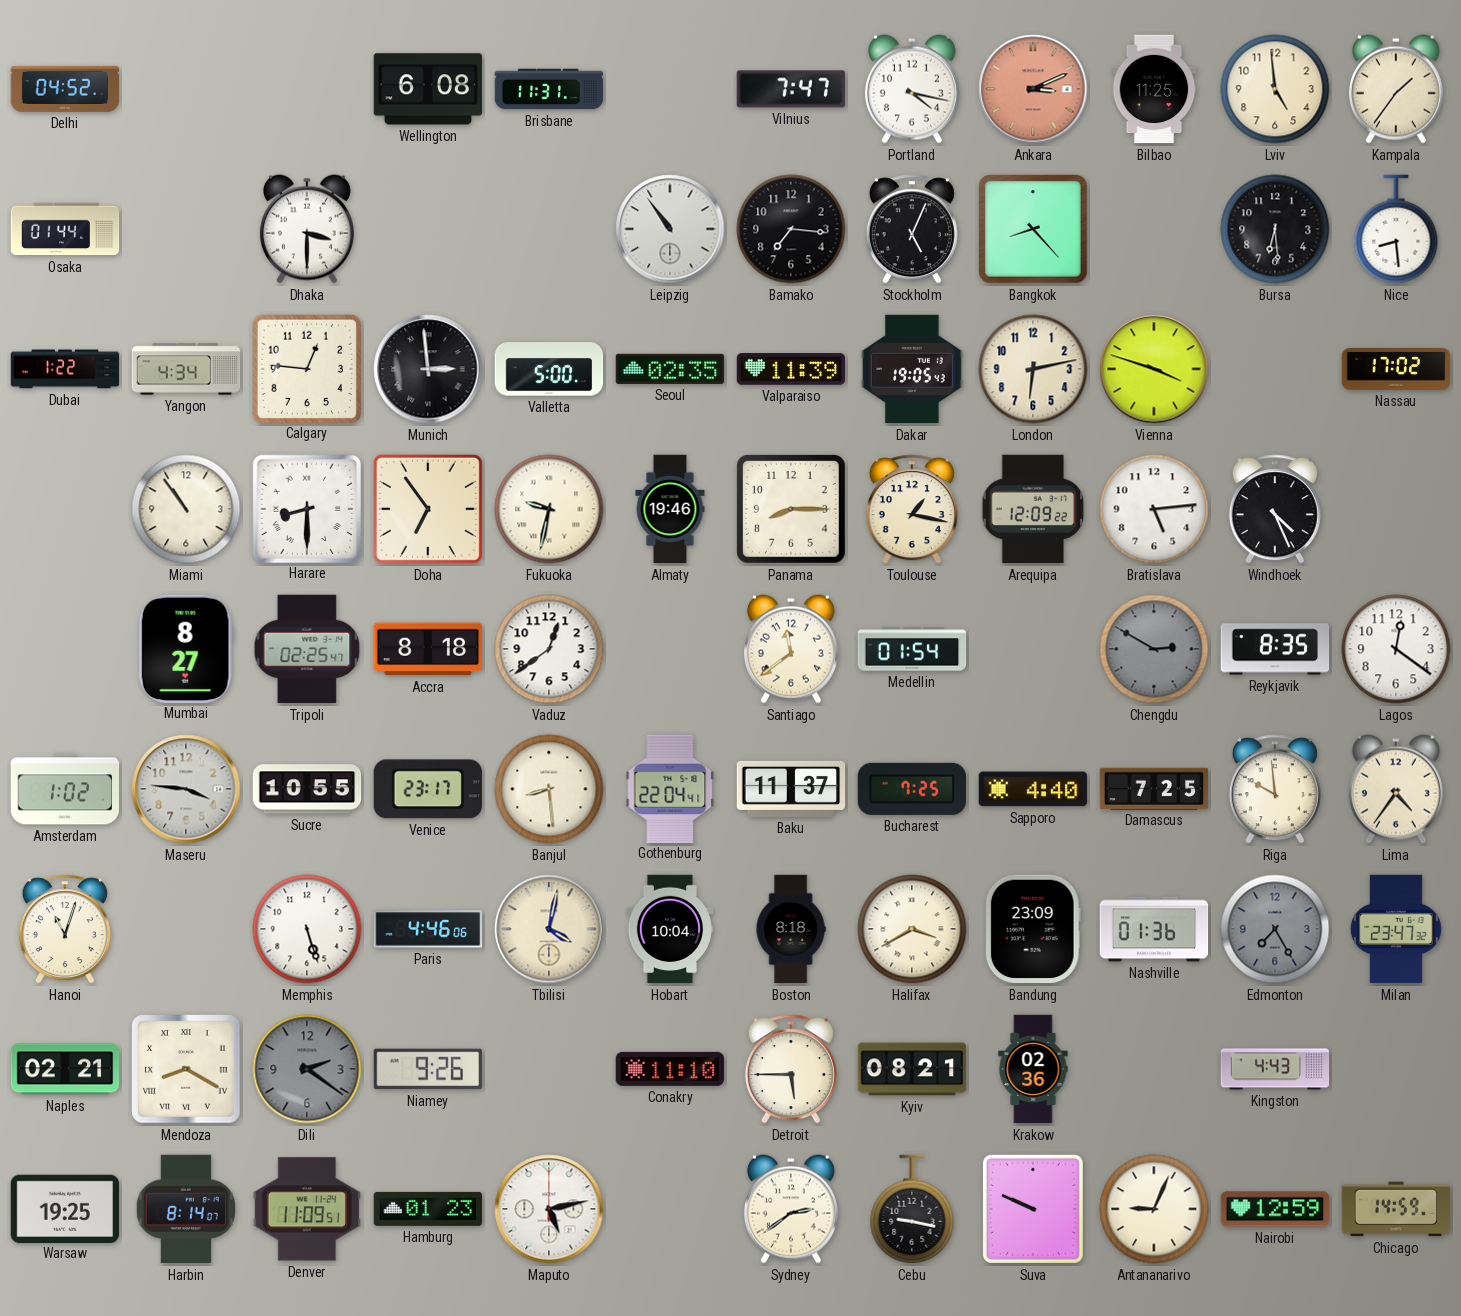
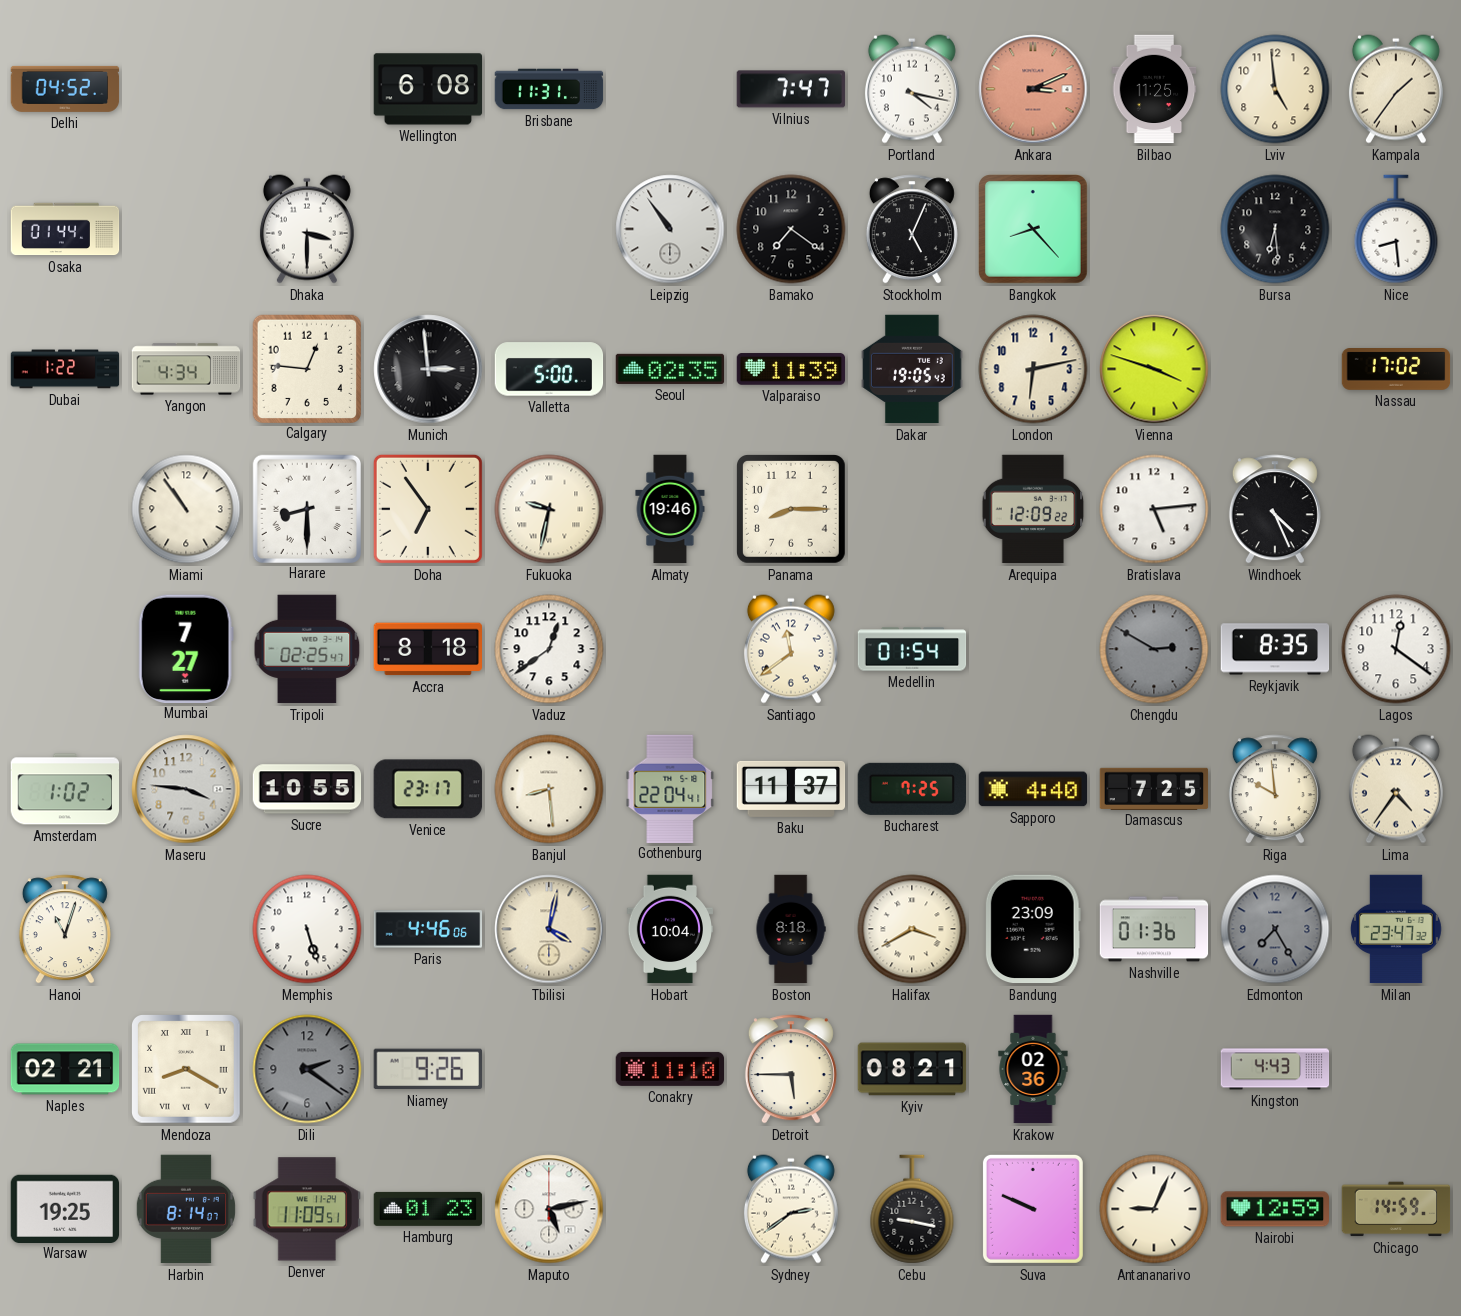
Bamako: 7:16 -> 7:21
Toulouse: 1:17 -> none
Mumbai: 8:27 -> 7:27
